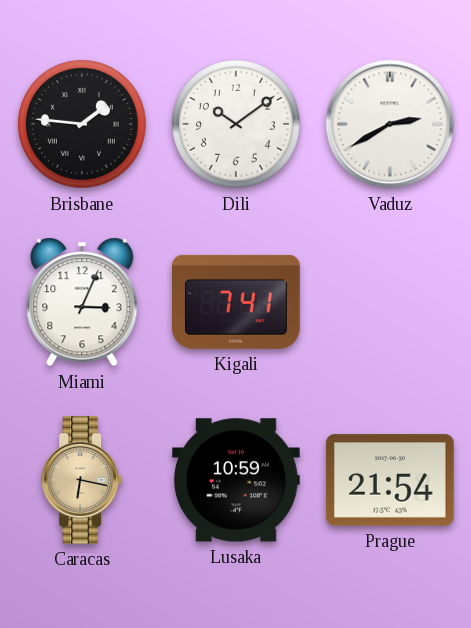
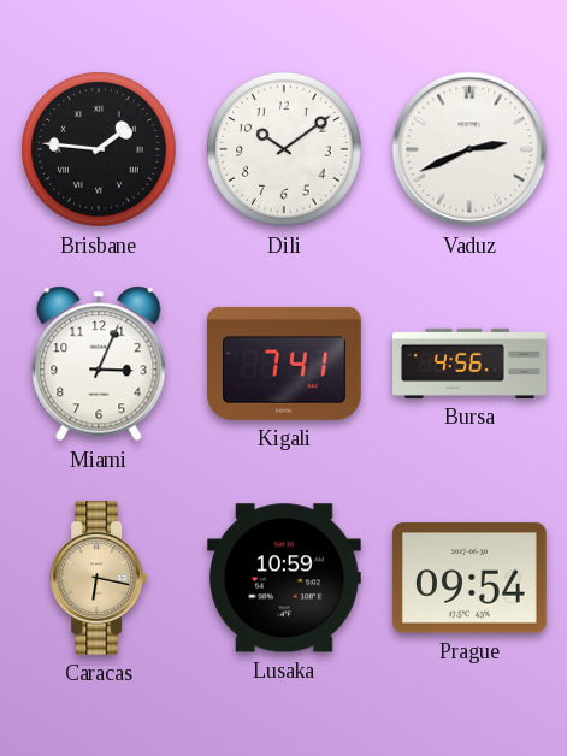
Vaduz: 2:40 -> 2:41
Bursa: none -> 4:56
Prague: 21:54 -> 09:54
